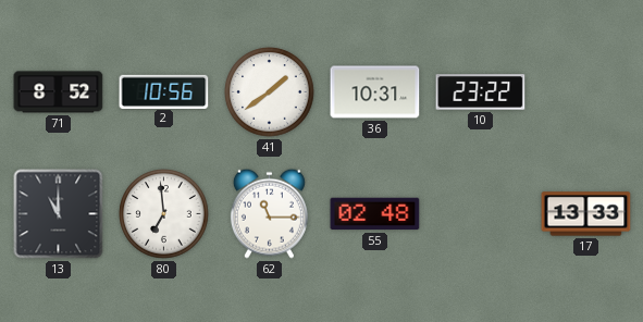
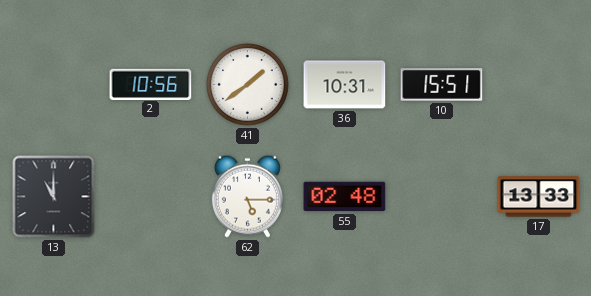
71: 8:52 -> none
10: 23:22 -> 15:51
80: 6:59 -> none
62: 11:15 -> 5:15
